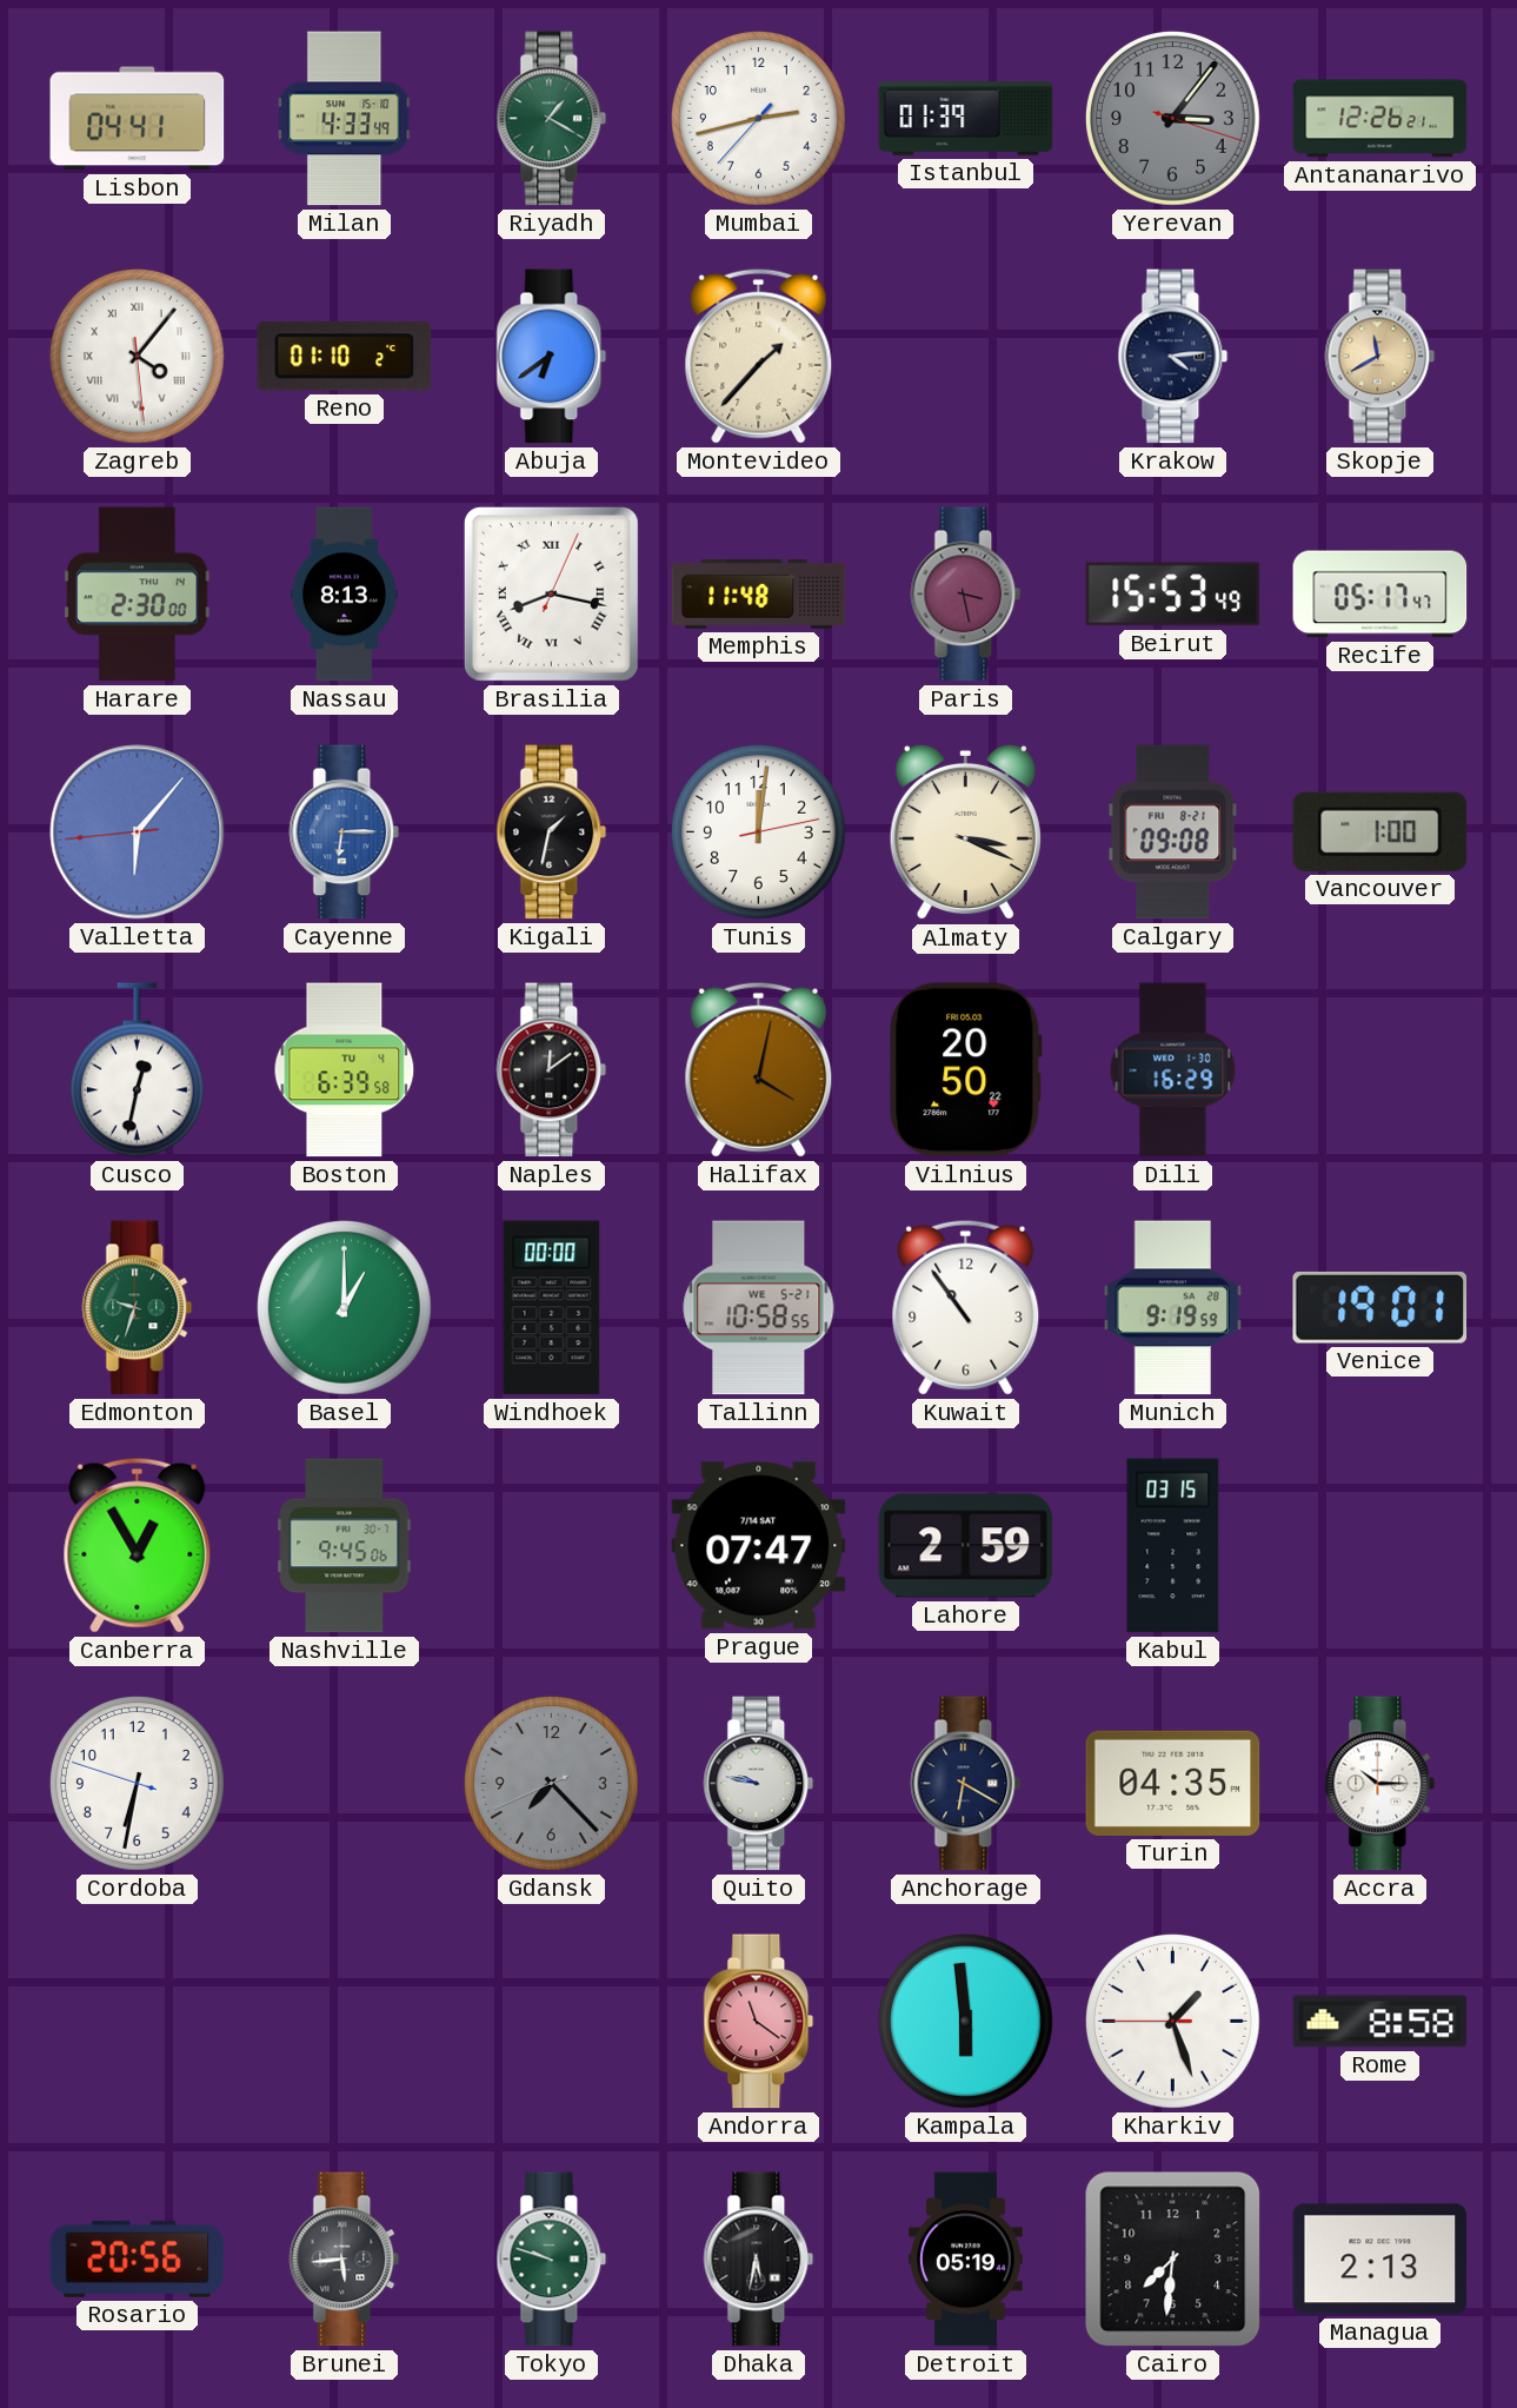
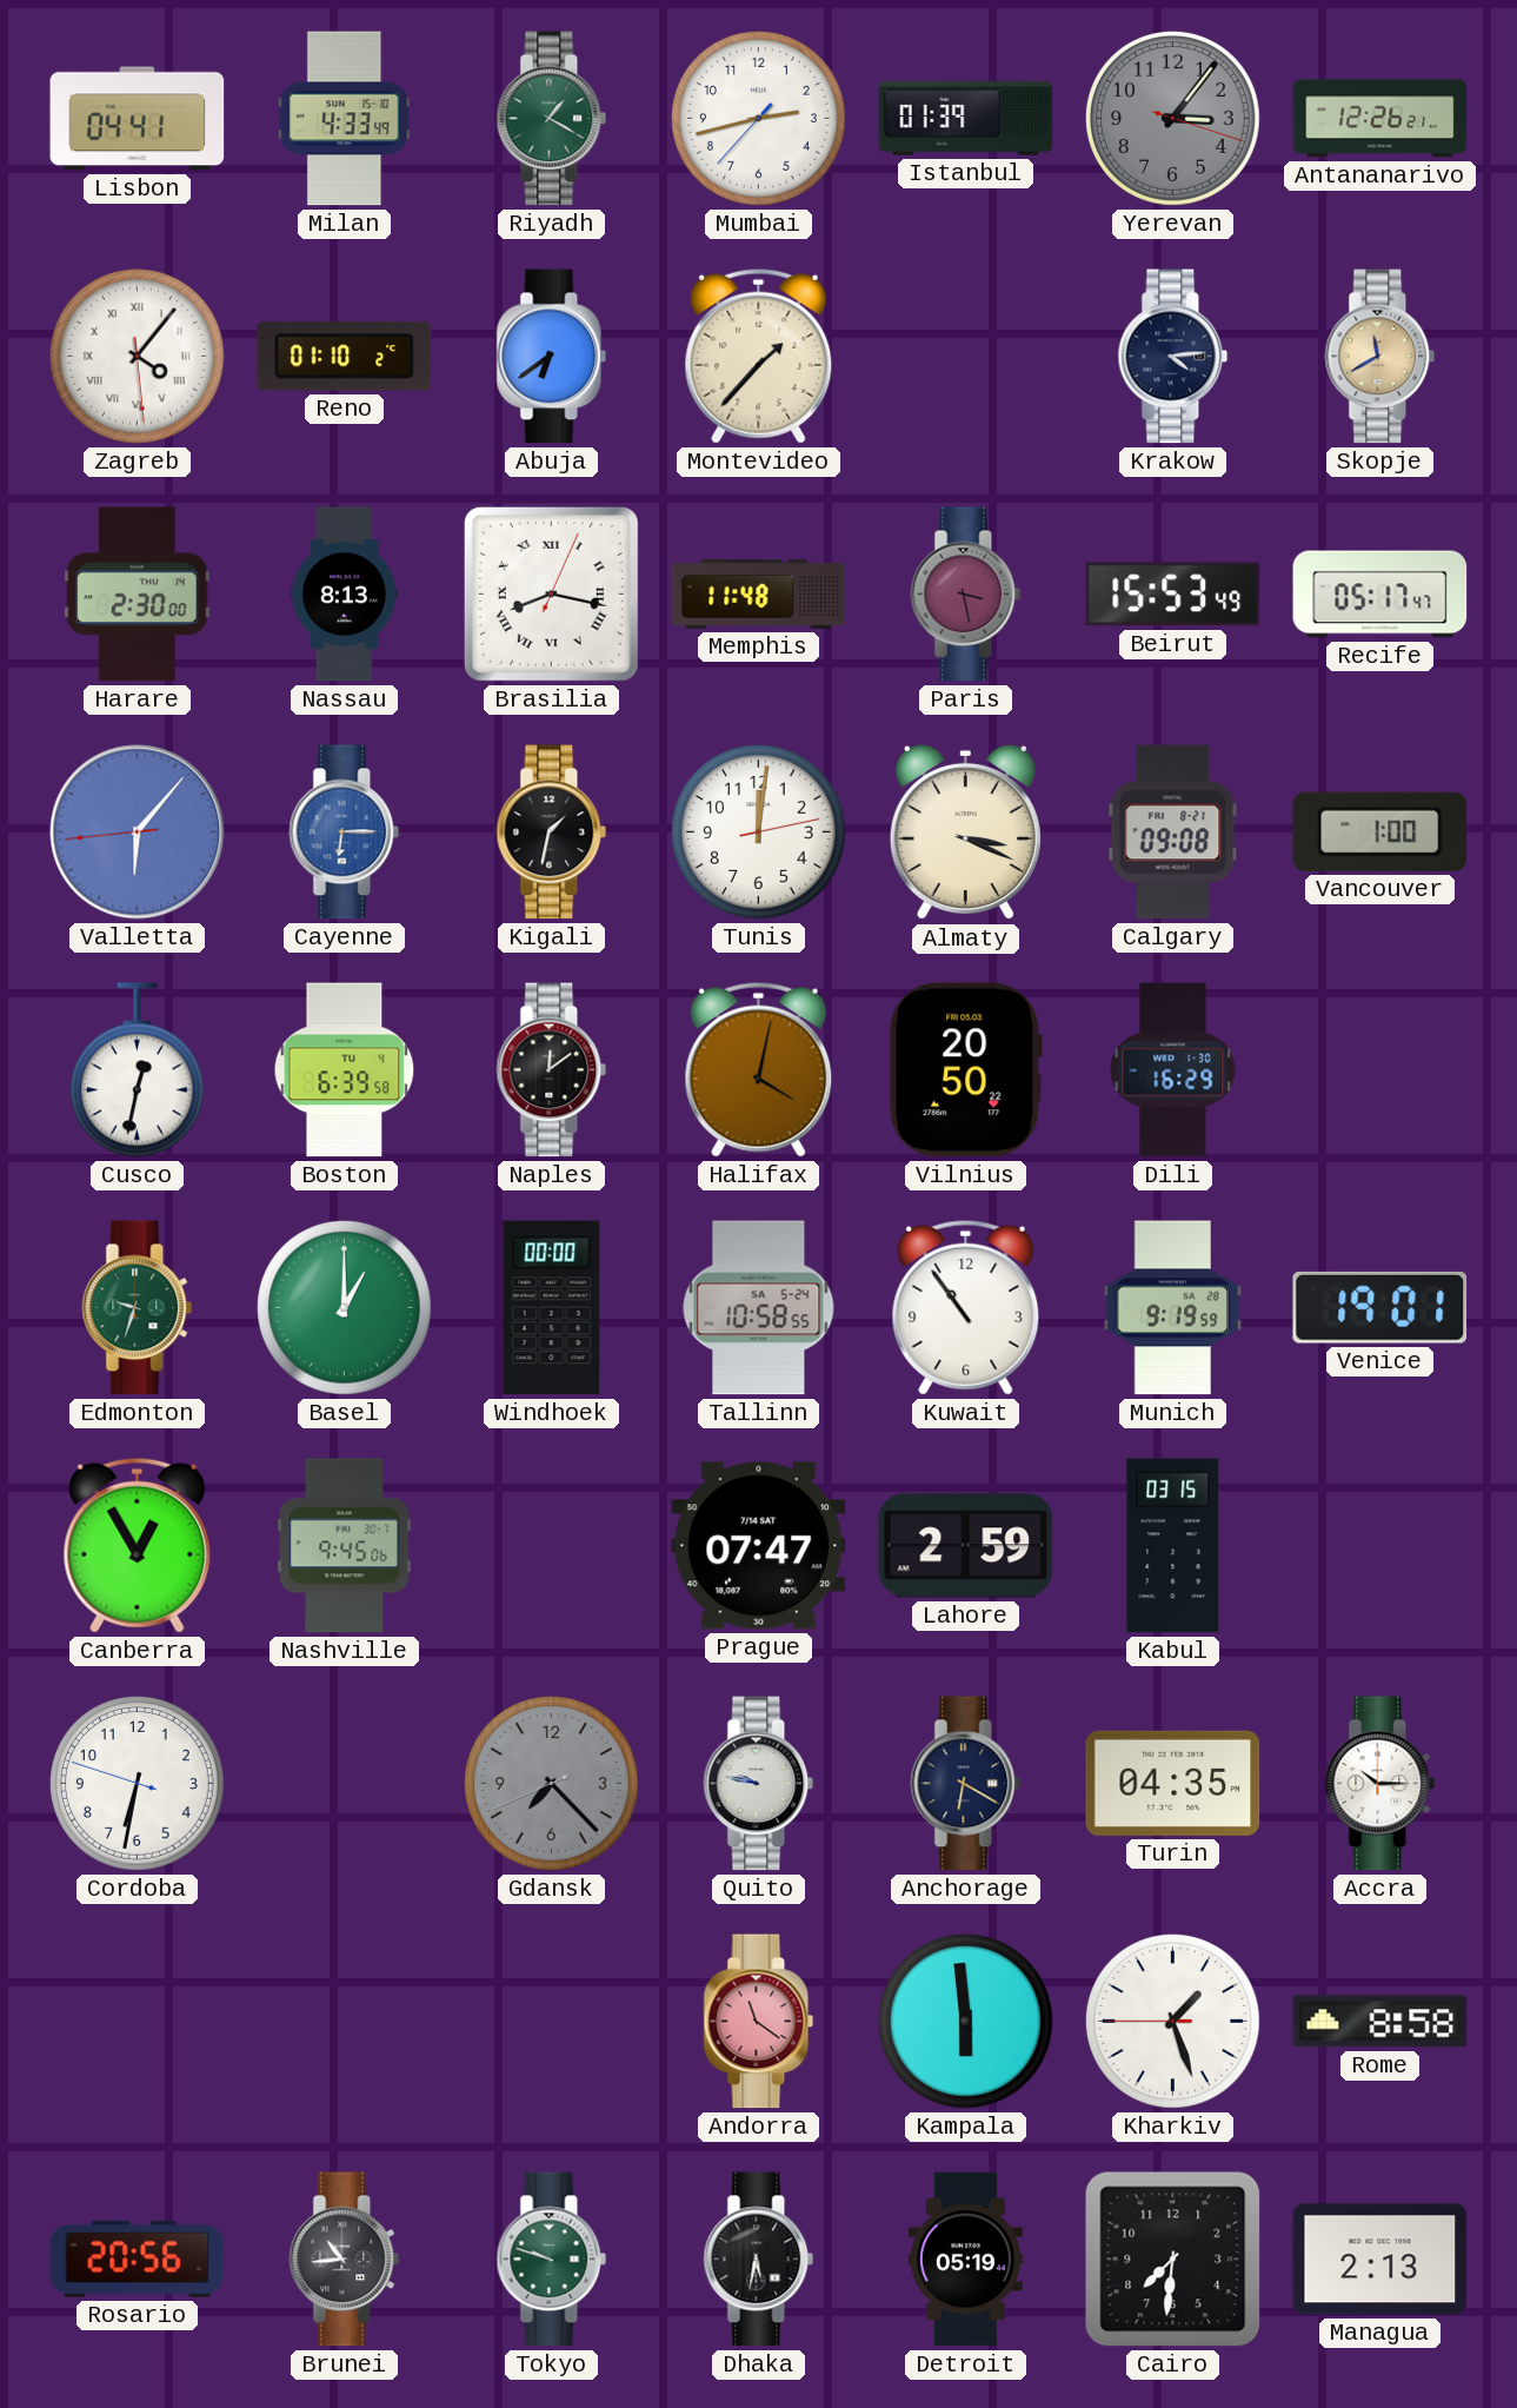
Tallinn date: WE 5-21 -> SA 5-24
Brunei: 5:44 -> 10:44
